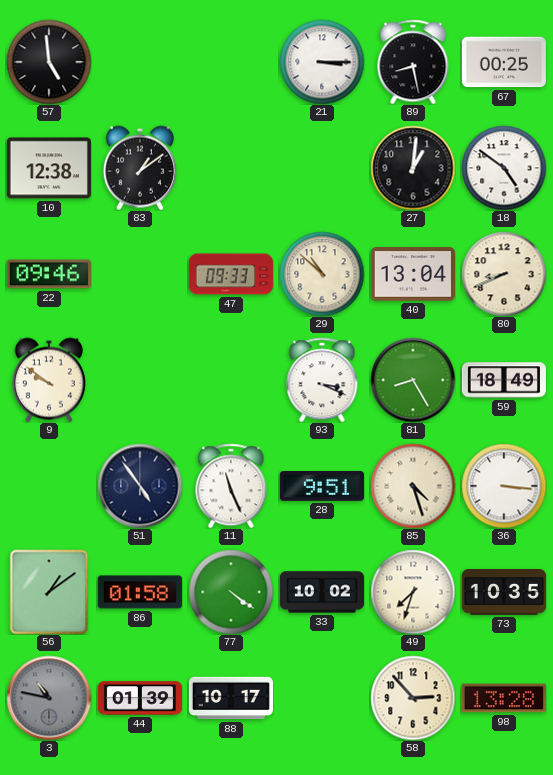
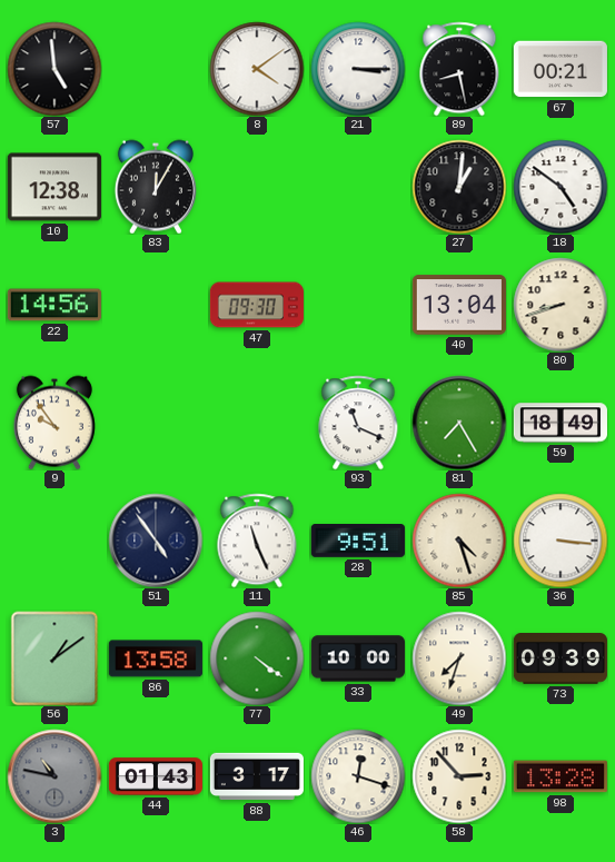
8: none -> 4:09
67: 00:25 -> 00:21
83: 1:09 -> 12:05
22: 09:46 -> 14:56
47: 09:33 -> 09:30
29: 10:52 -> none
80: 8:41 -> 8:42
9: 9:51 -> 9:54
93: 3:19 -> 11:19
81: 8:25 -> 7:25
86: 01:58 -> 13:58
33: 10:02 -> 10:00
73: 10:35 -> 09:39
44: 01:39 -> 01:43
88: 10:17 -> 3:17
46: none -> 12:18
